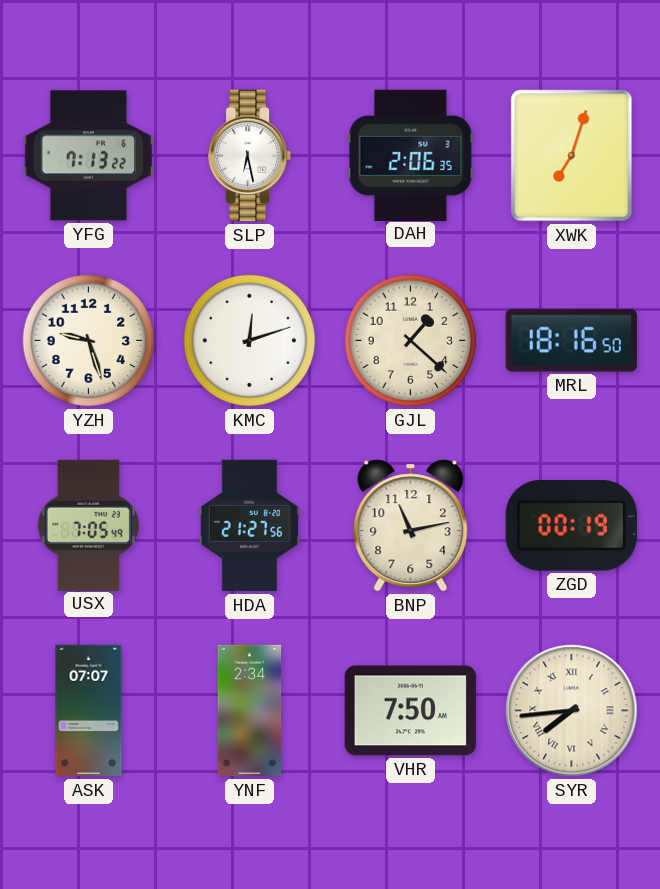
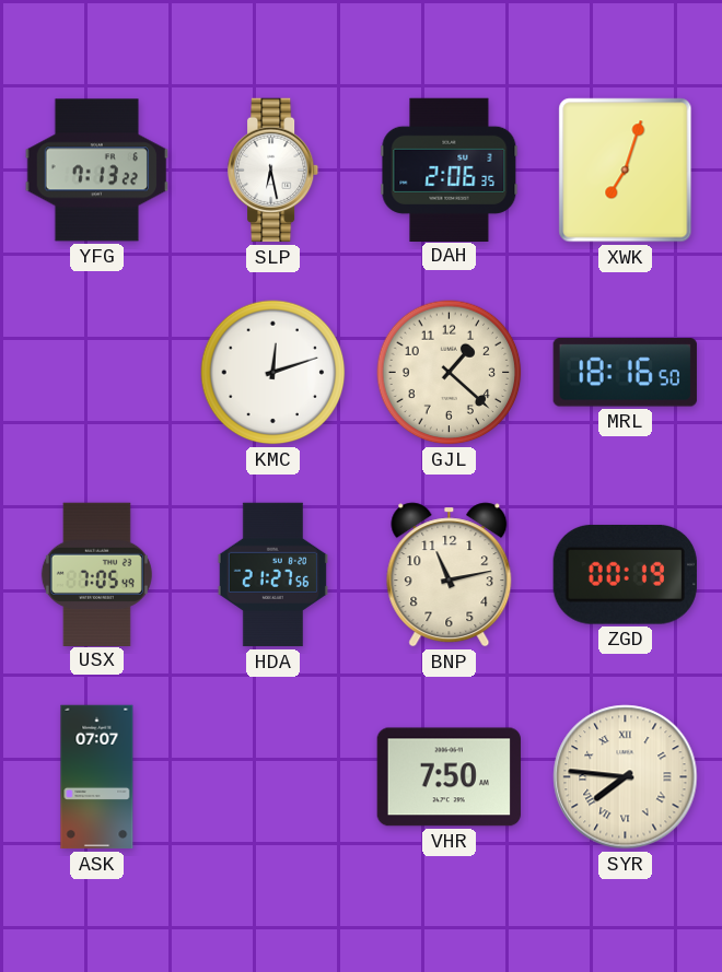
YZH: 9:27 -> none
YNF: 2:34 -> none
SYR: 7:44 -> 7:46
